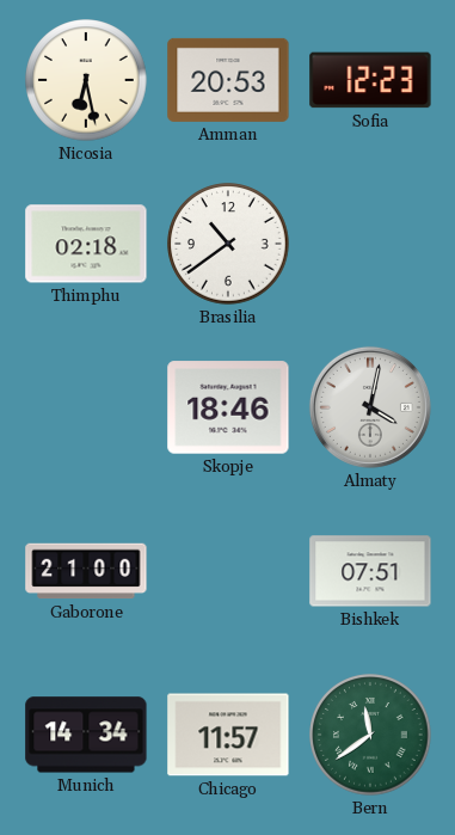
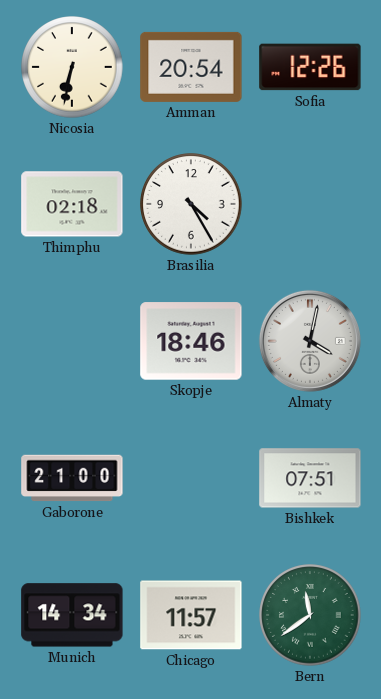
Nicosia: 6:28 -> 6:32
Amman: 20:53 -> 20:54
Sofia: 12:23 -> 12:26
Brasilia: 10:39 -> 4:25
